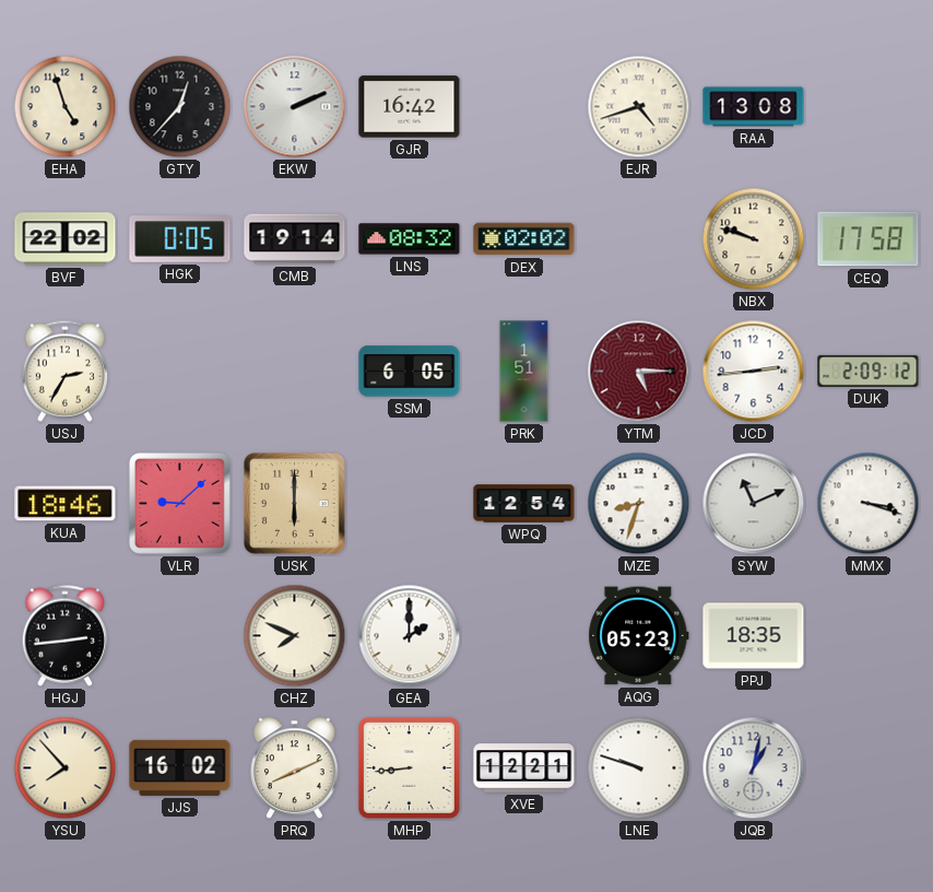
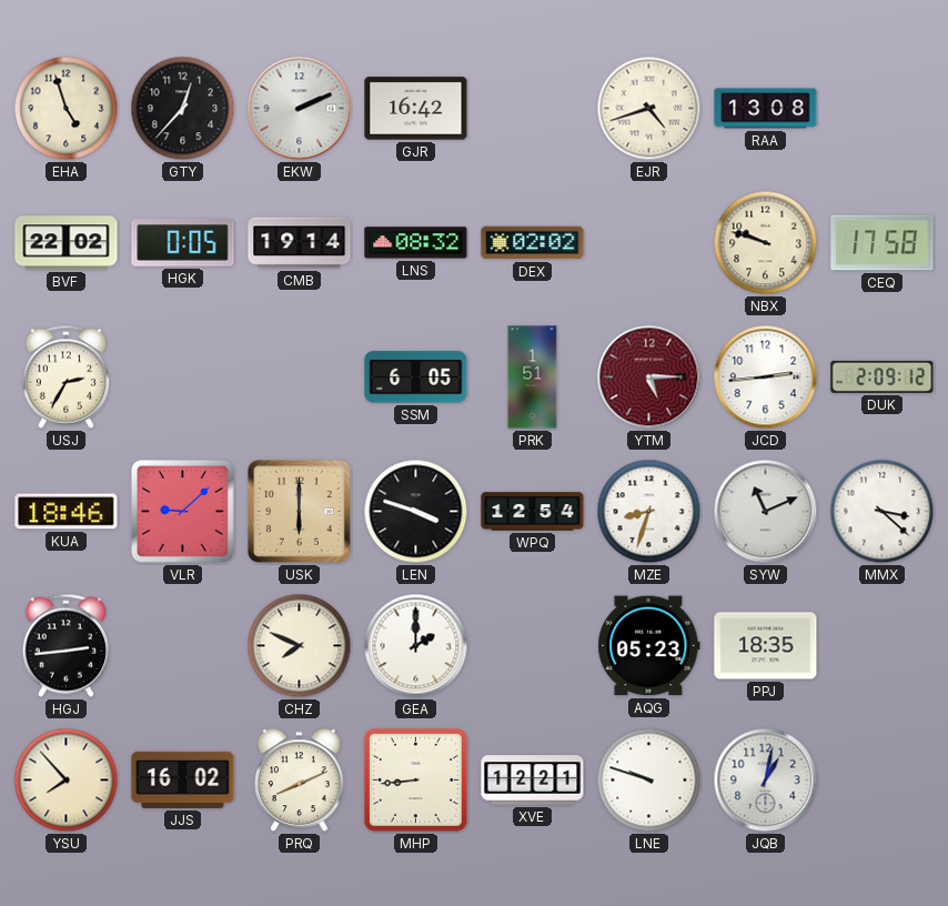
LEN: none -> 3:48
MMX: 3:18 -> 3:22
